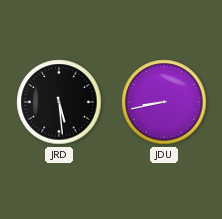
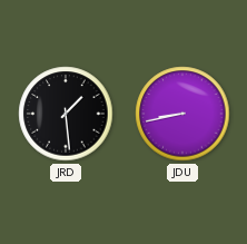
JRD: 5:29 -> 1:29
